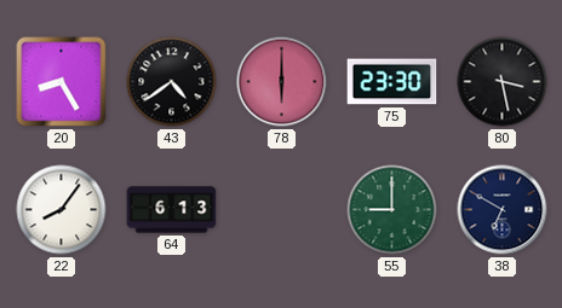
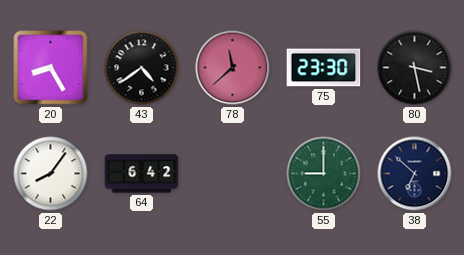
78: 6:00 -> 11:38
64: 6:13 -> 6:42
38: 6:50 -> 6:52
